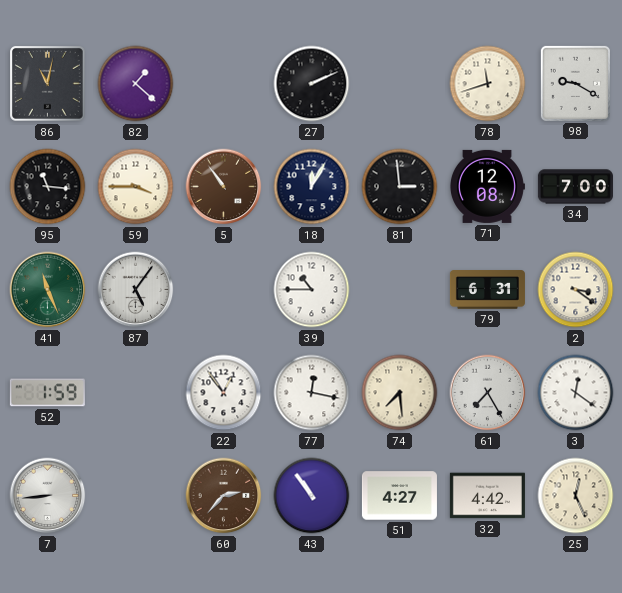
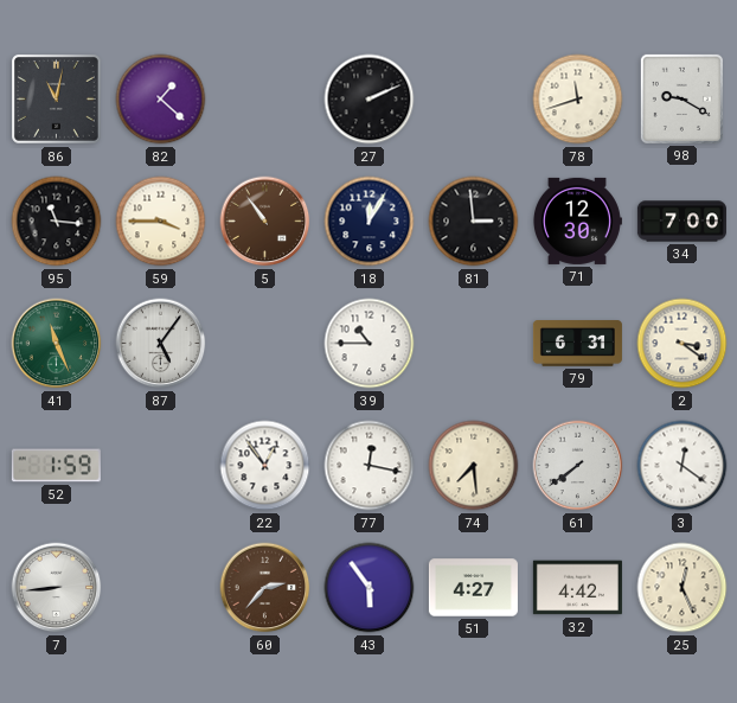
71: 12:08 -> 12:30
61: 7:25 -> 7:39
43: 10:54 -> 5:54
